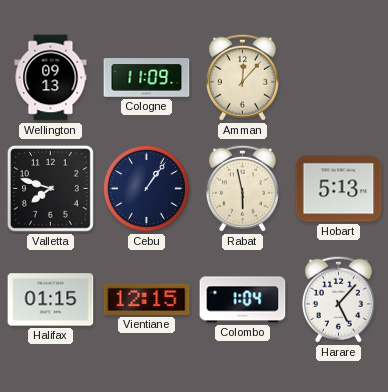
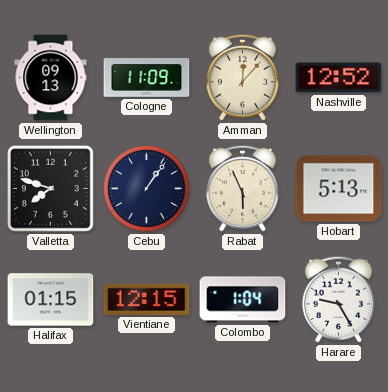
Nashville: none -> 12:52
Rabat: 5:58 -> 5:56
Harare: 5:07 -> 9:25
